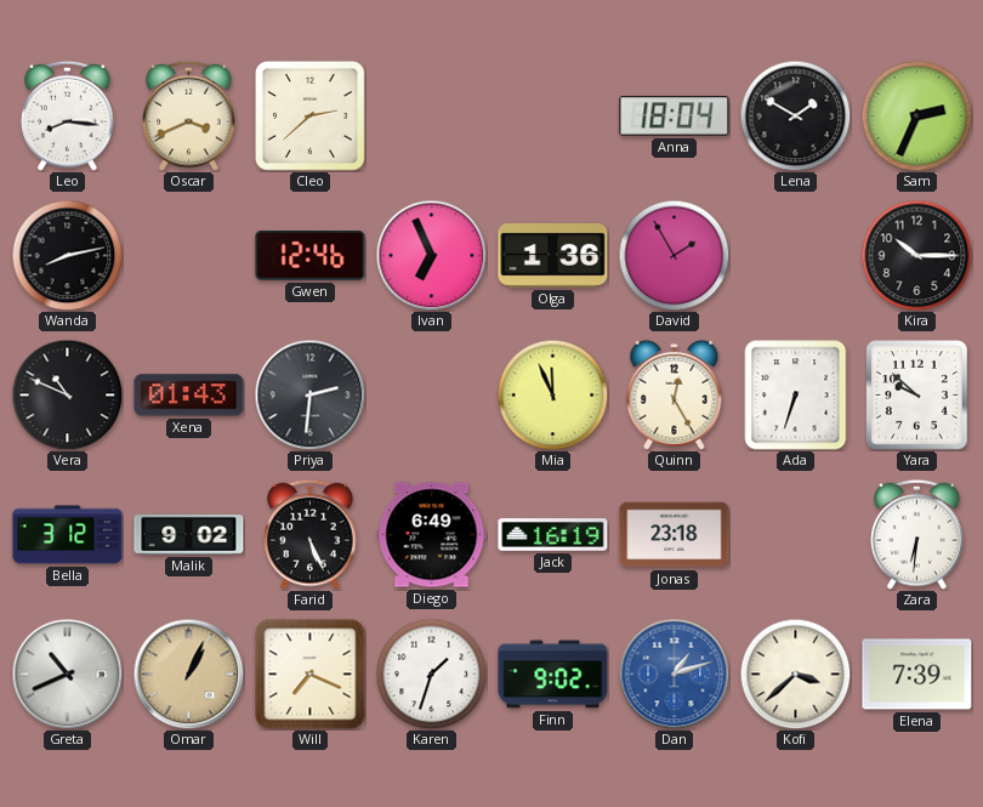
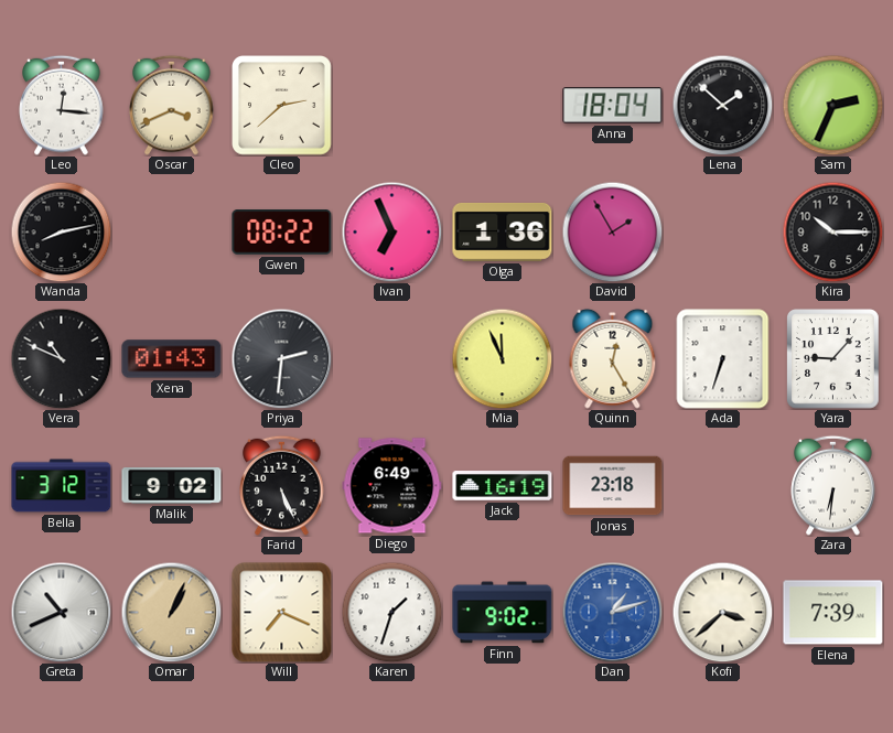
Leo: 8:16 -> 12:16
Lena: 1:50 -> 1:52
Gwen: 12:46 -> 08:22
Yara: 9:52 -> 9:07
